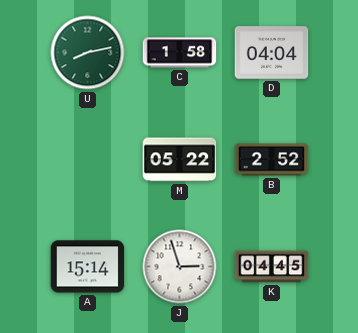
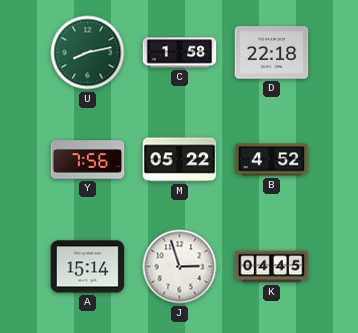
D: 04:04 -> 22:18
Y: none -> 7:56
B: 2:52 -> 4:52
